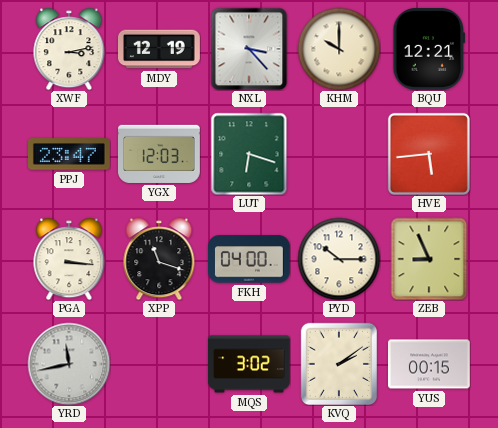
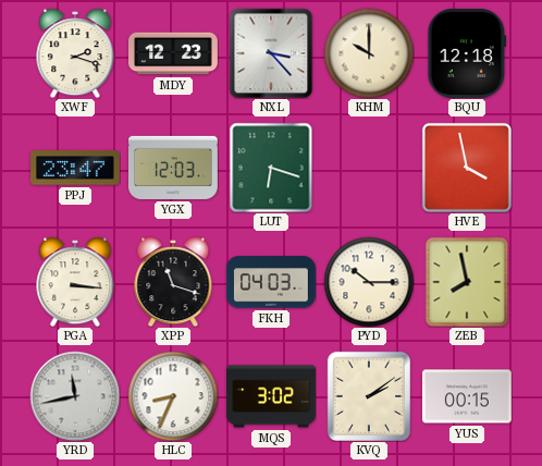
XWF: 3:13 -> 2:18
MDY: 12:19 -> 12:23
BQU: 12:21 -> 12:18
HVE: 5:44 -> 3:58
FKH: 04:00 -> 04:03
ZEB: 8:56 -> 7:58
HLC: none -> 8:34
